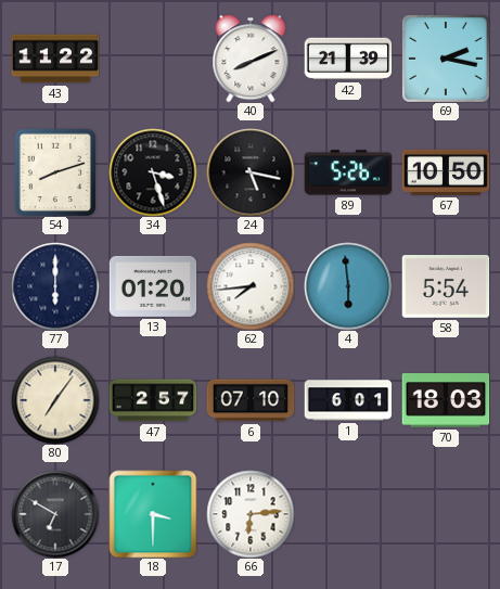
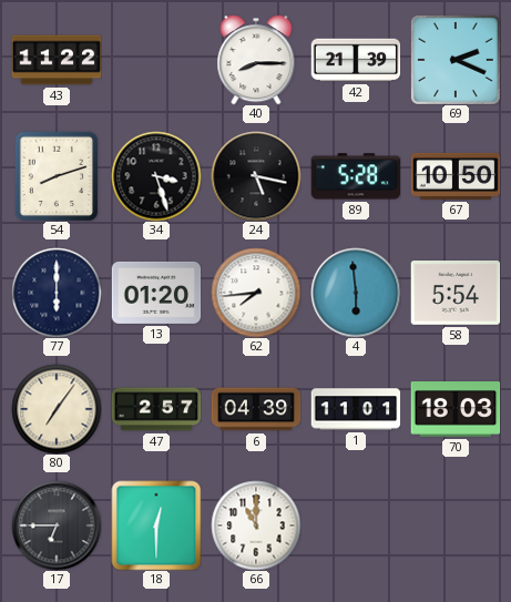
40: 8:11 -> 8:15
69: 2:17 -> 2:19
89: 5:26 -> 5:28
6: 07:10 -> 04:39
1: 6:01 -> 11:01
17: 6:50 -> 6:45
18: 3:30 -> 12:30
66: 6:14 -> 11:00
